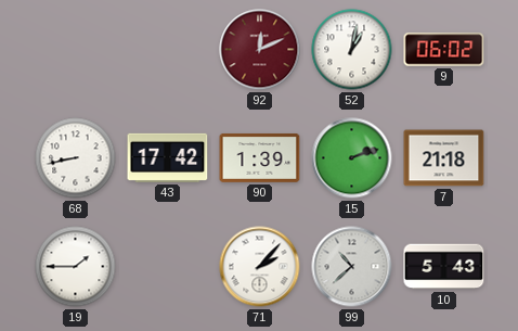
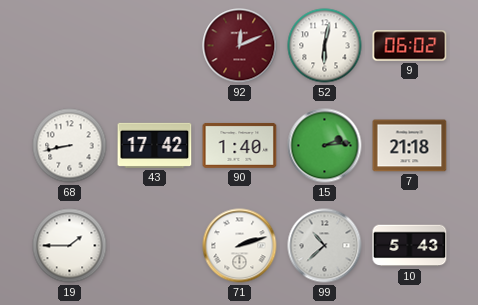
52: 1:02 -> 6:02
90: 1:39 -> 1:40
15: 2:12 -> 2:14
71: 2:07 -> 2:12
